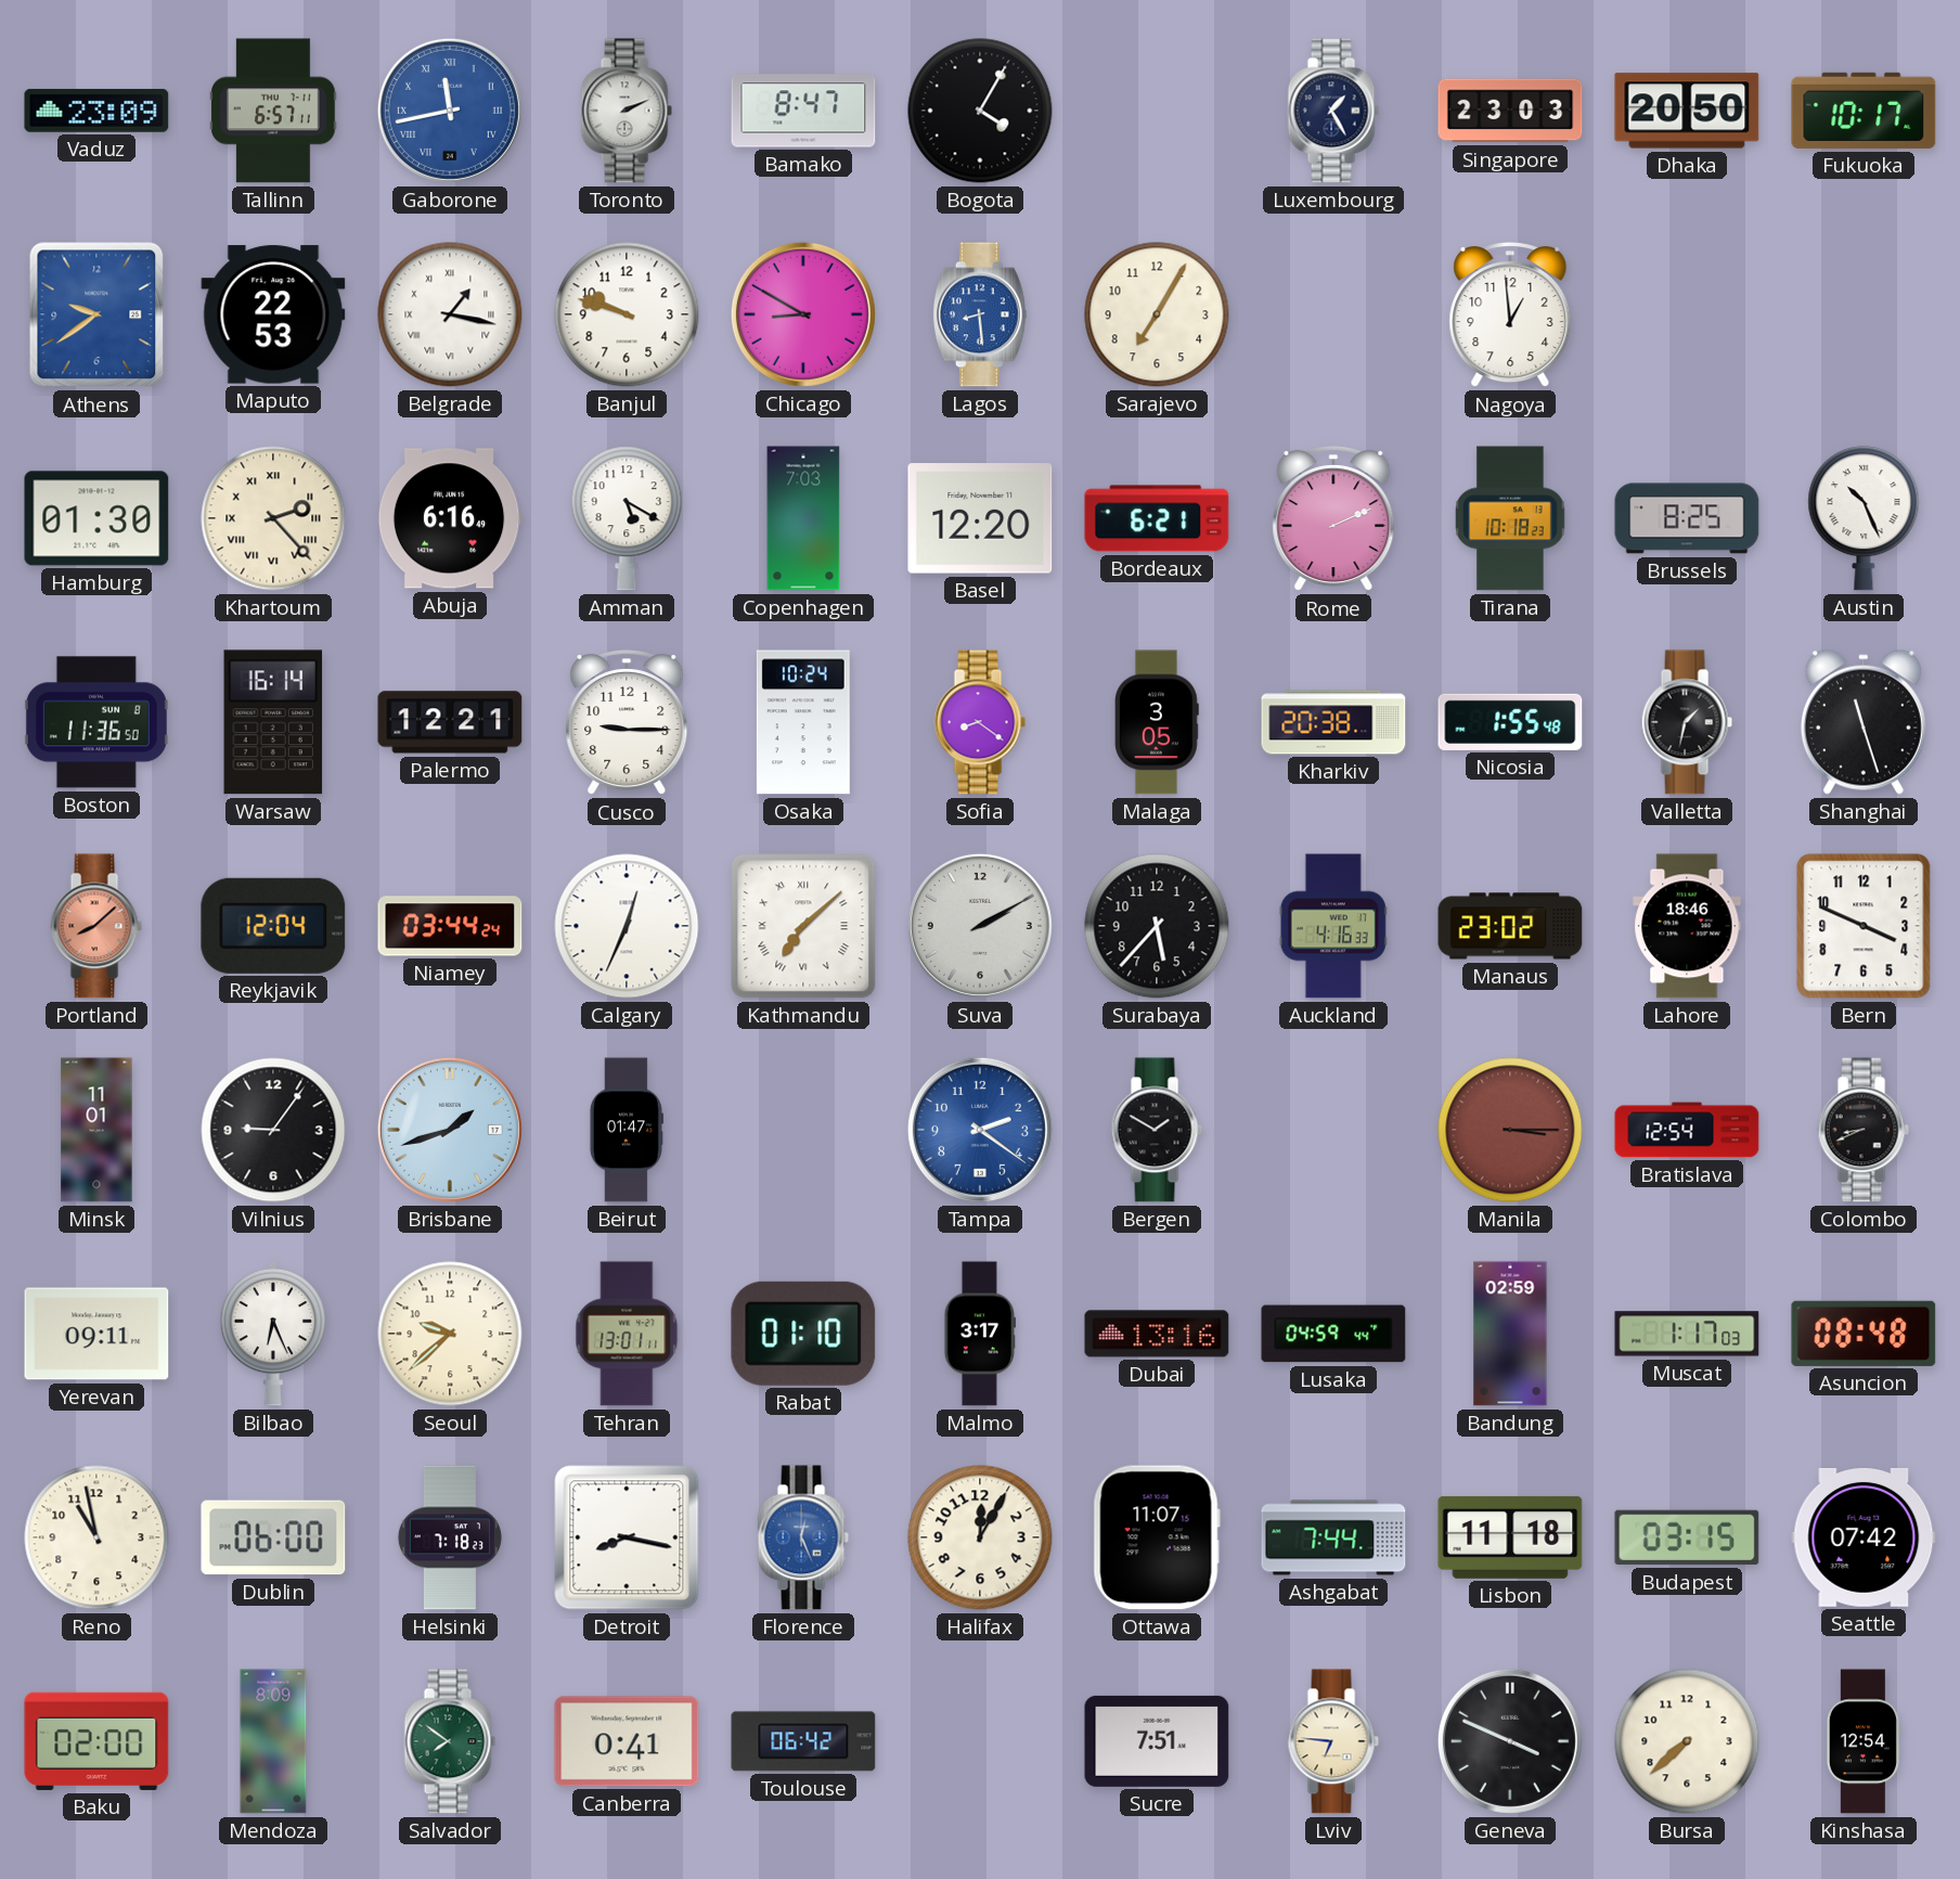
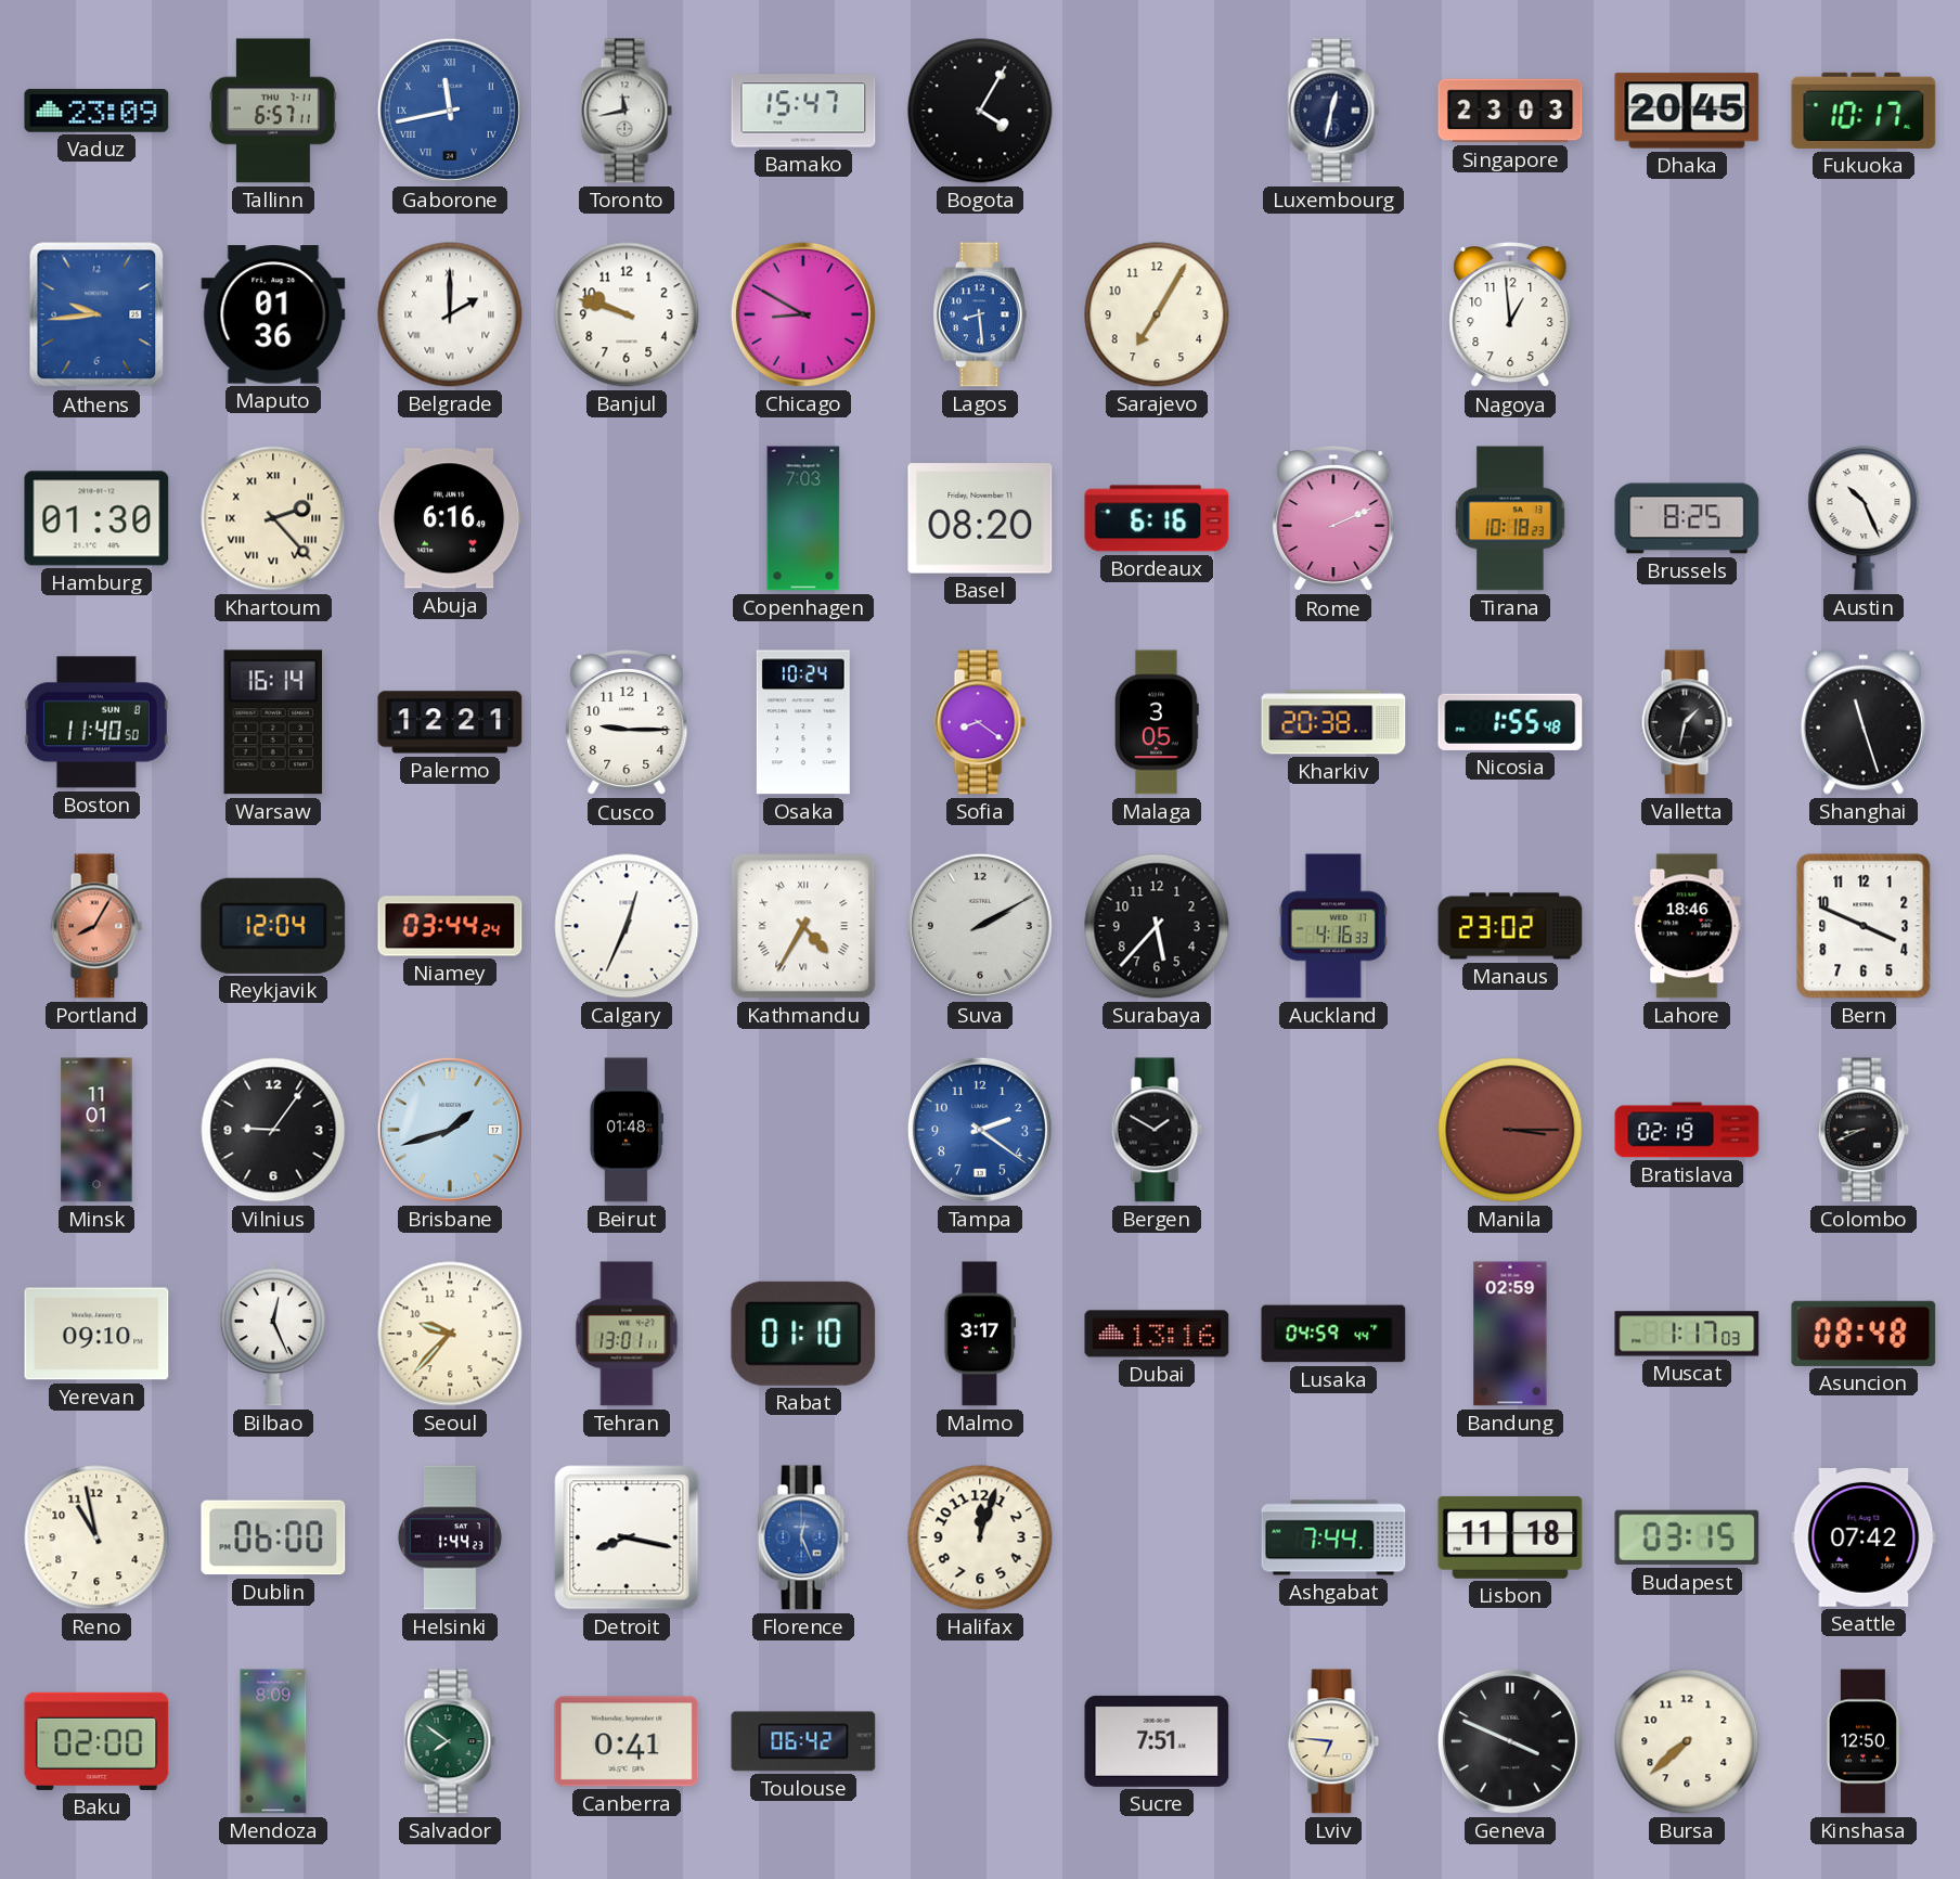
Toronto: 2:11 -> 11:43
Bamako: 8:47 -> 15:47
Luxembourg: 1:25 -> 12:32
Dhaka: 20:50 -> 20:45
Athens: 9:39 -> 9:44
Maputo: 22:53 -> 01:36
Belgrade: 1:17 -> 2:00
Amman: 5:20 -> none
Basel: 12:20 -> 08:20
Bordeaux: 6:21 -> 6:16
Boston: 11:36 -> 11:40
Portland: 8:08 -> 8:05
Kathmandu: 7:08 -> 4:35
Beirut: 01:47 -> 01:48
Bratislava: 12:54 -> 02:19
Yerevan: 09:11 -> 09:10
Bilbao: 6:26 -> 12:26
Seoul: 9:38 -> 9:37
Helsinki: 7:18 -> 1:44
Halifax: 12:05 -> 12:03
Ottawa: 11:07 -> none
Kinshasa: 12:54 -> 12:50
